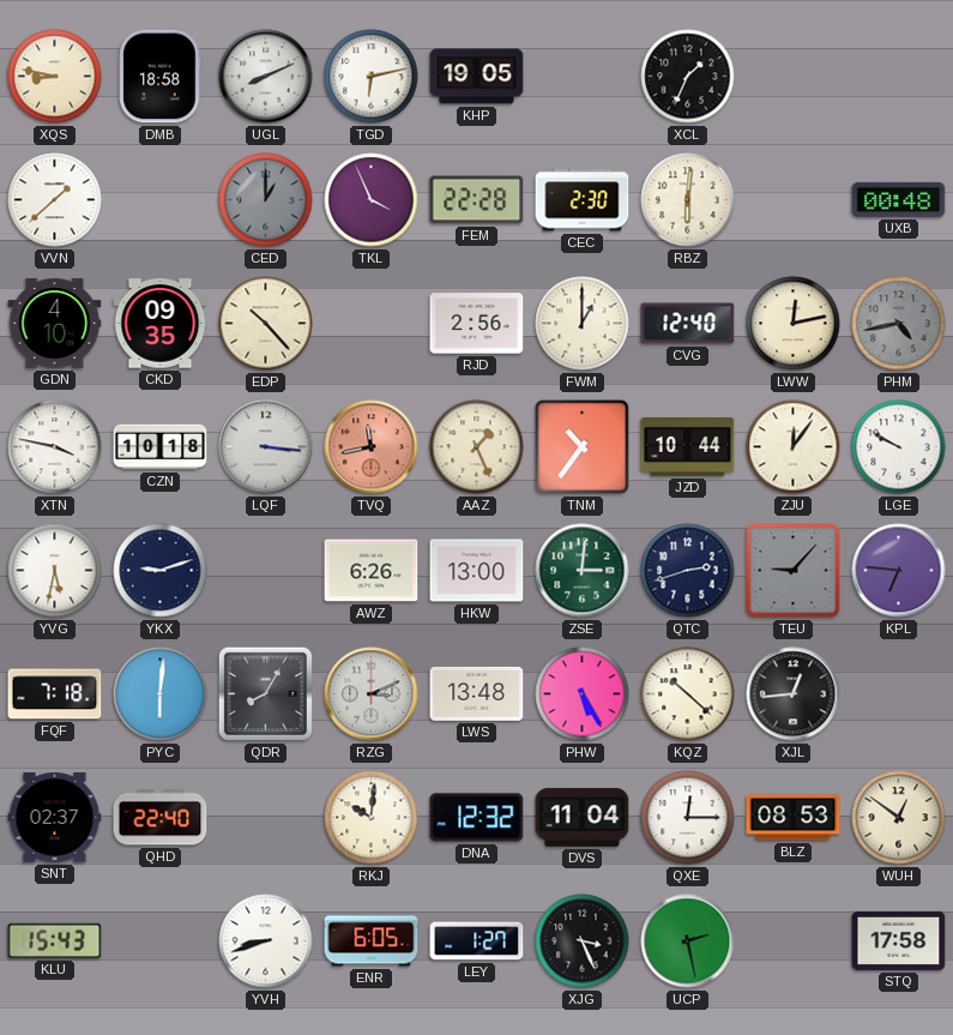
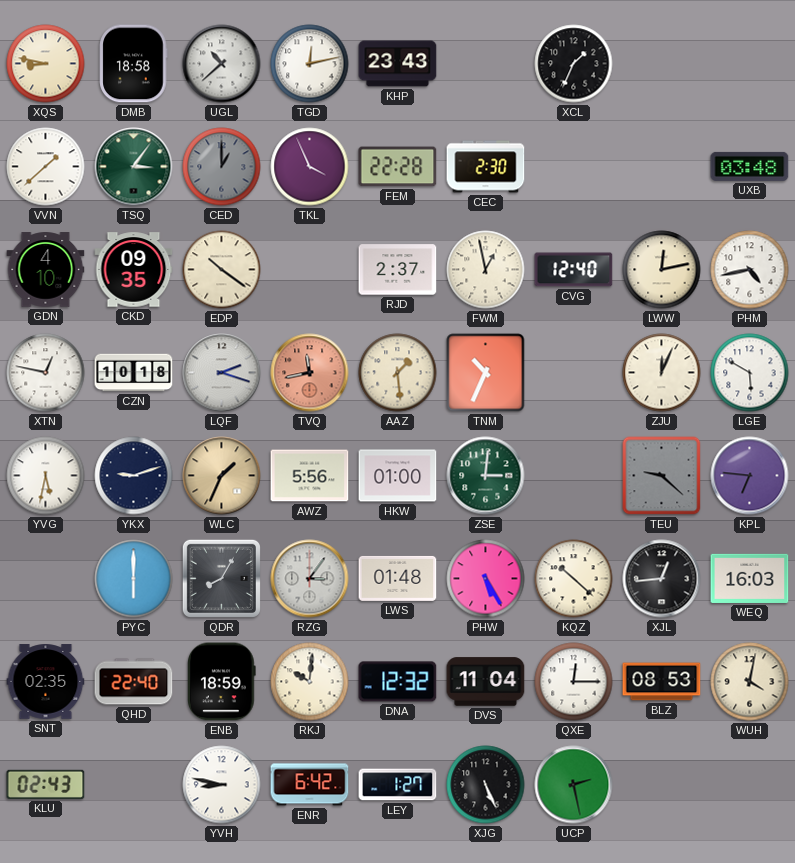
UGL: 8:11 -> 10:38
TGD: 6:13 -> 12:13
KHP: 19:05 -> 23:43
TSQ: none -> 3:06
RBZ: 6:01 -> none
UXB: 00:48 -> 03:48
EDP: 10:23 -> 10:21
RJD: 2:56 -> 2:37
FWM: 1:00 -> 12:58
PHM dial: grey -> white
XTN: 3:47 -> 12:47
LQF: 3:16 -> 2:18
AAZ: 1:26 -> 1:29
TNM: 10:36 -> 10:34
JZD: 10:44 -> none
ZJU: 12:06 -> 12:04
LGE: 9:50 -> 5:50
WLC: none -> 1:34
AWZ: 6:26 -> 5:56
HKW: 13:00 -> 01:00
QTC: 2:42 -> none
TEU: 9:07 -> 9:22
FQF: 7:18 -> none
PYC: 6:01 -> 6:00
RZG: 3:11 -> 3:06
LWS: 13:48 -> 01:48
WEQ: none -> 16:03
SNT: 02:37 -> 02:35
ENB: none -> 18:59
WUH: 12:51 -> 4:02
KLU: 15:43 -> 02:43
YVH: 8:42 -> 8:47
ENR: 6:05 -> 6:42
XJG: 3:26 -> 5:26
STQ: 17:58 -> none
